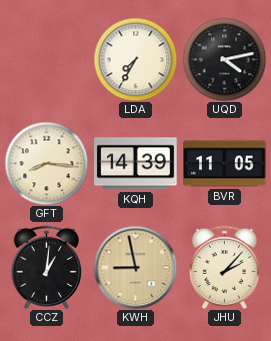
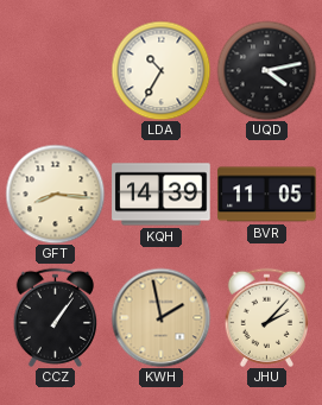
LDA: 7:35 -> 10:35
CCZ: 1:01 -> 1:06
KWH: 8:58 -> 1:58
